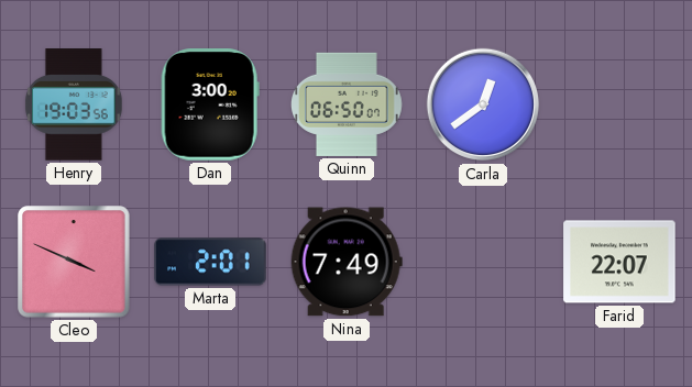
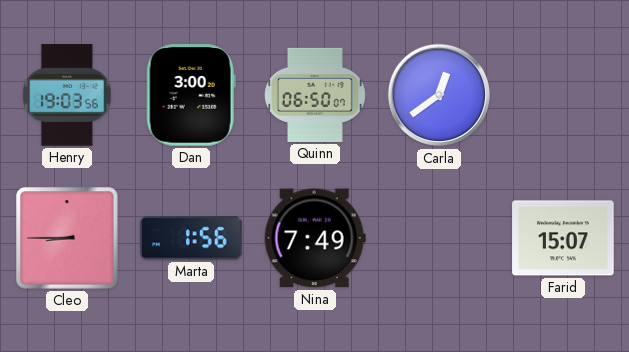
Cleo: 3:49 -> 8:45
Marta: 2:01 -> 1:56
Farid: 22:07 -> 15:07
